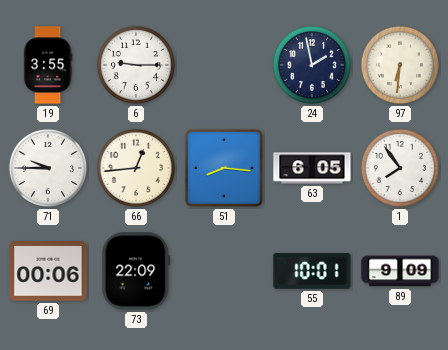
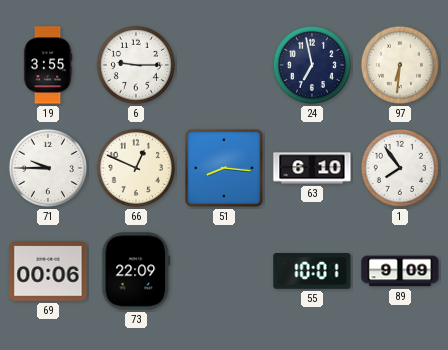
24: 1:58 -> 6:58
66: 12:44 -> 12:49
63: 6:05 -> 6:10
